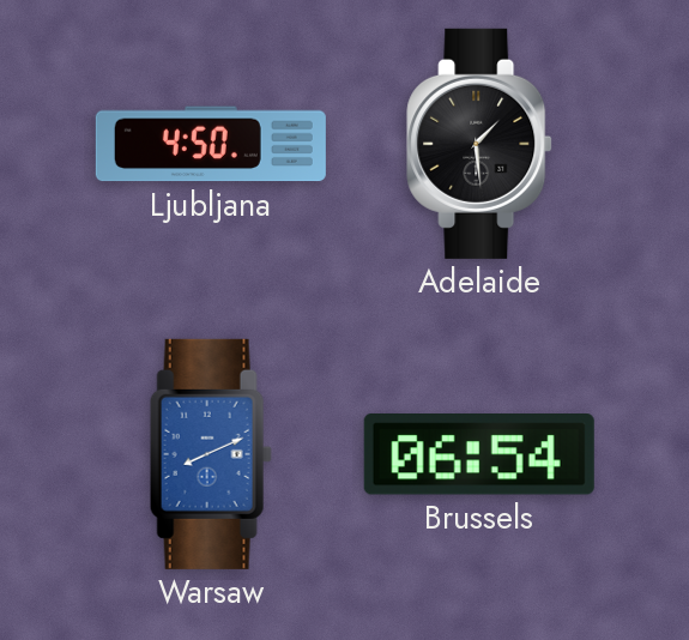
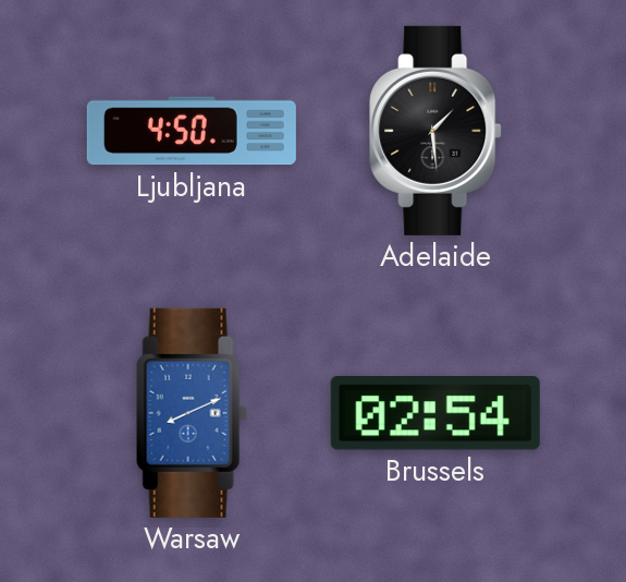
Brussels: 06:54 -> 02:54
